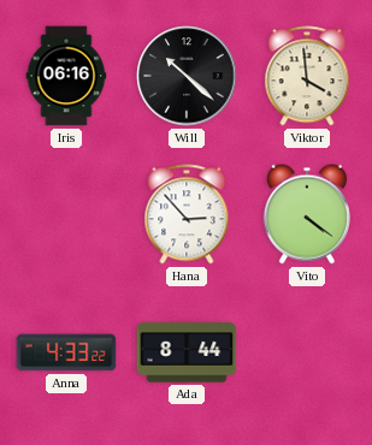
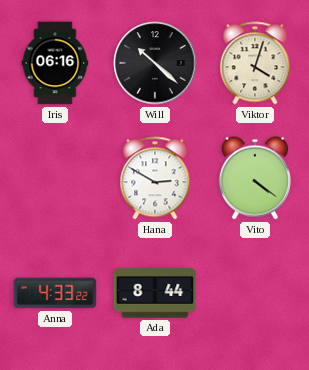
Viktor: 3:59 -> 4:03
Hana: 2:53 -> 2:50
